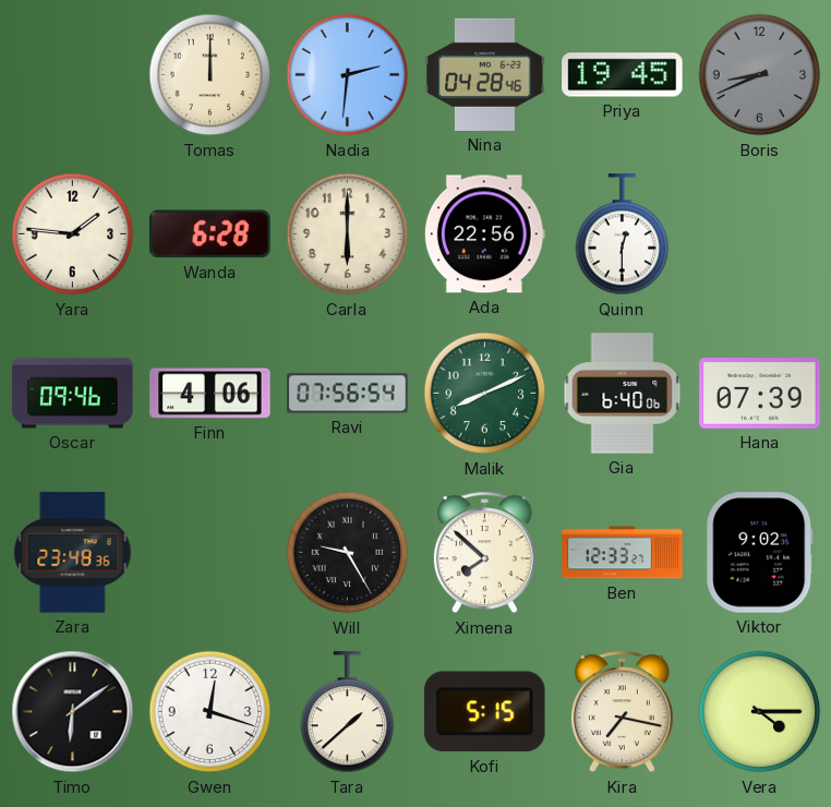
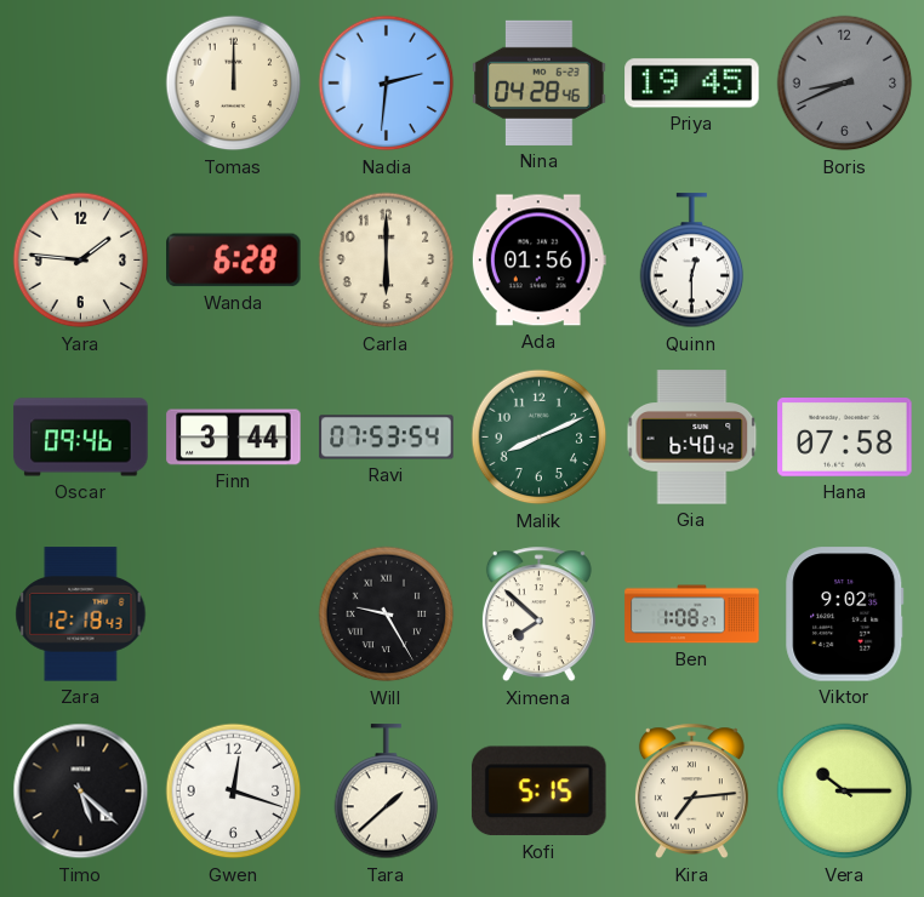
Ada: 22:56 -> 01:56
Finn: 4:06 -> 3:44
Ravi: 07:56 -> 07:53
Gia: 6:40:06 -> 6:40:42
Hana: 07:39 -> 07:58
Zara: 23:48 -> 12:18
Ben: 12:33 -> 1:08
Timo: 6:09 -> 5:22
Kira: 7:17 -> 7:14
Vera: 4:15 -> 10:15
